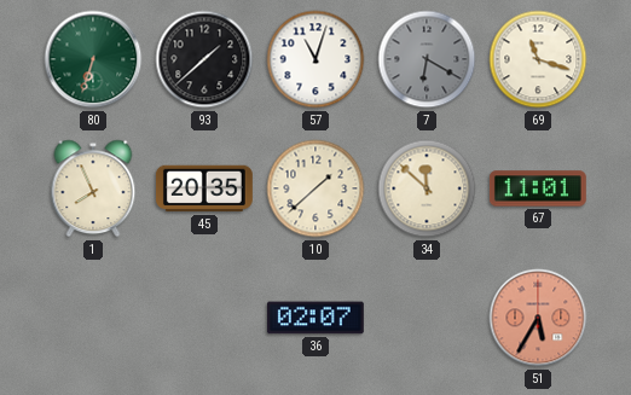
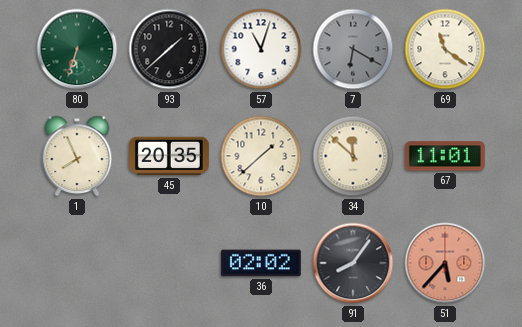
69: 11:18 -> 11:21
36: 02:07 -> 02:02
91: none -> 8:06
51: 5:35 -> 5:37
